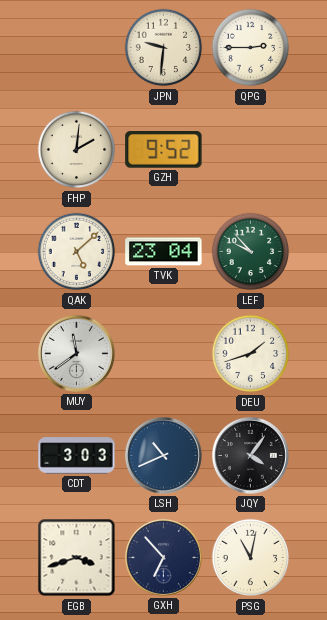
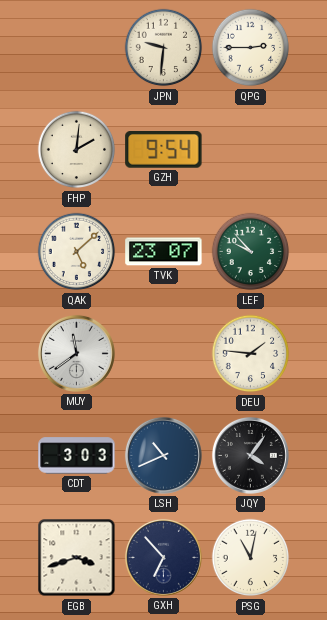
GZH: 9:52 -> 9:54
TVK: 23:04 -> 23:07
DEU: 1:42 -> 1:46
